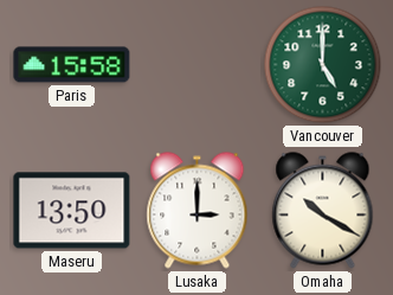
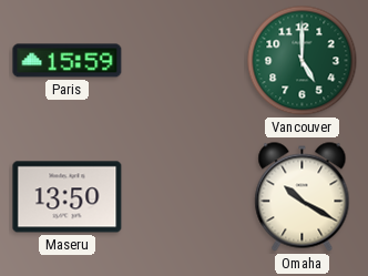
Paris: 15:58 -> 15:59
Lusaka: 3:00 -> none
